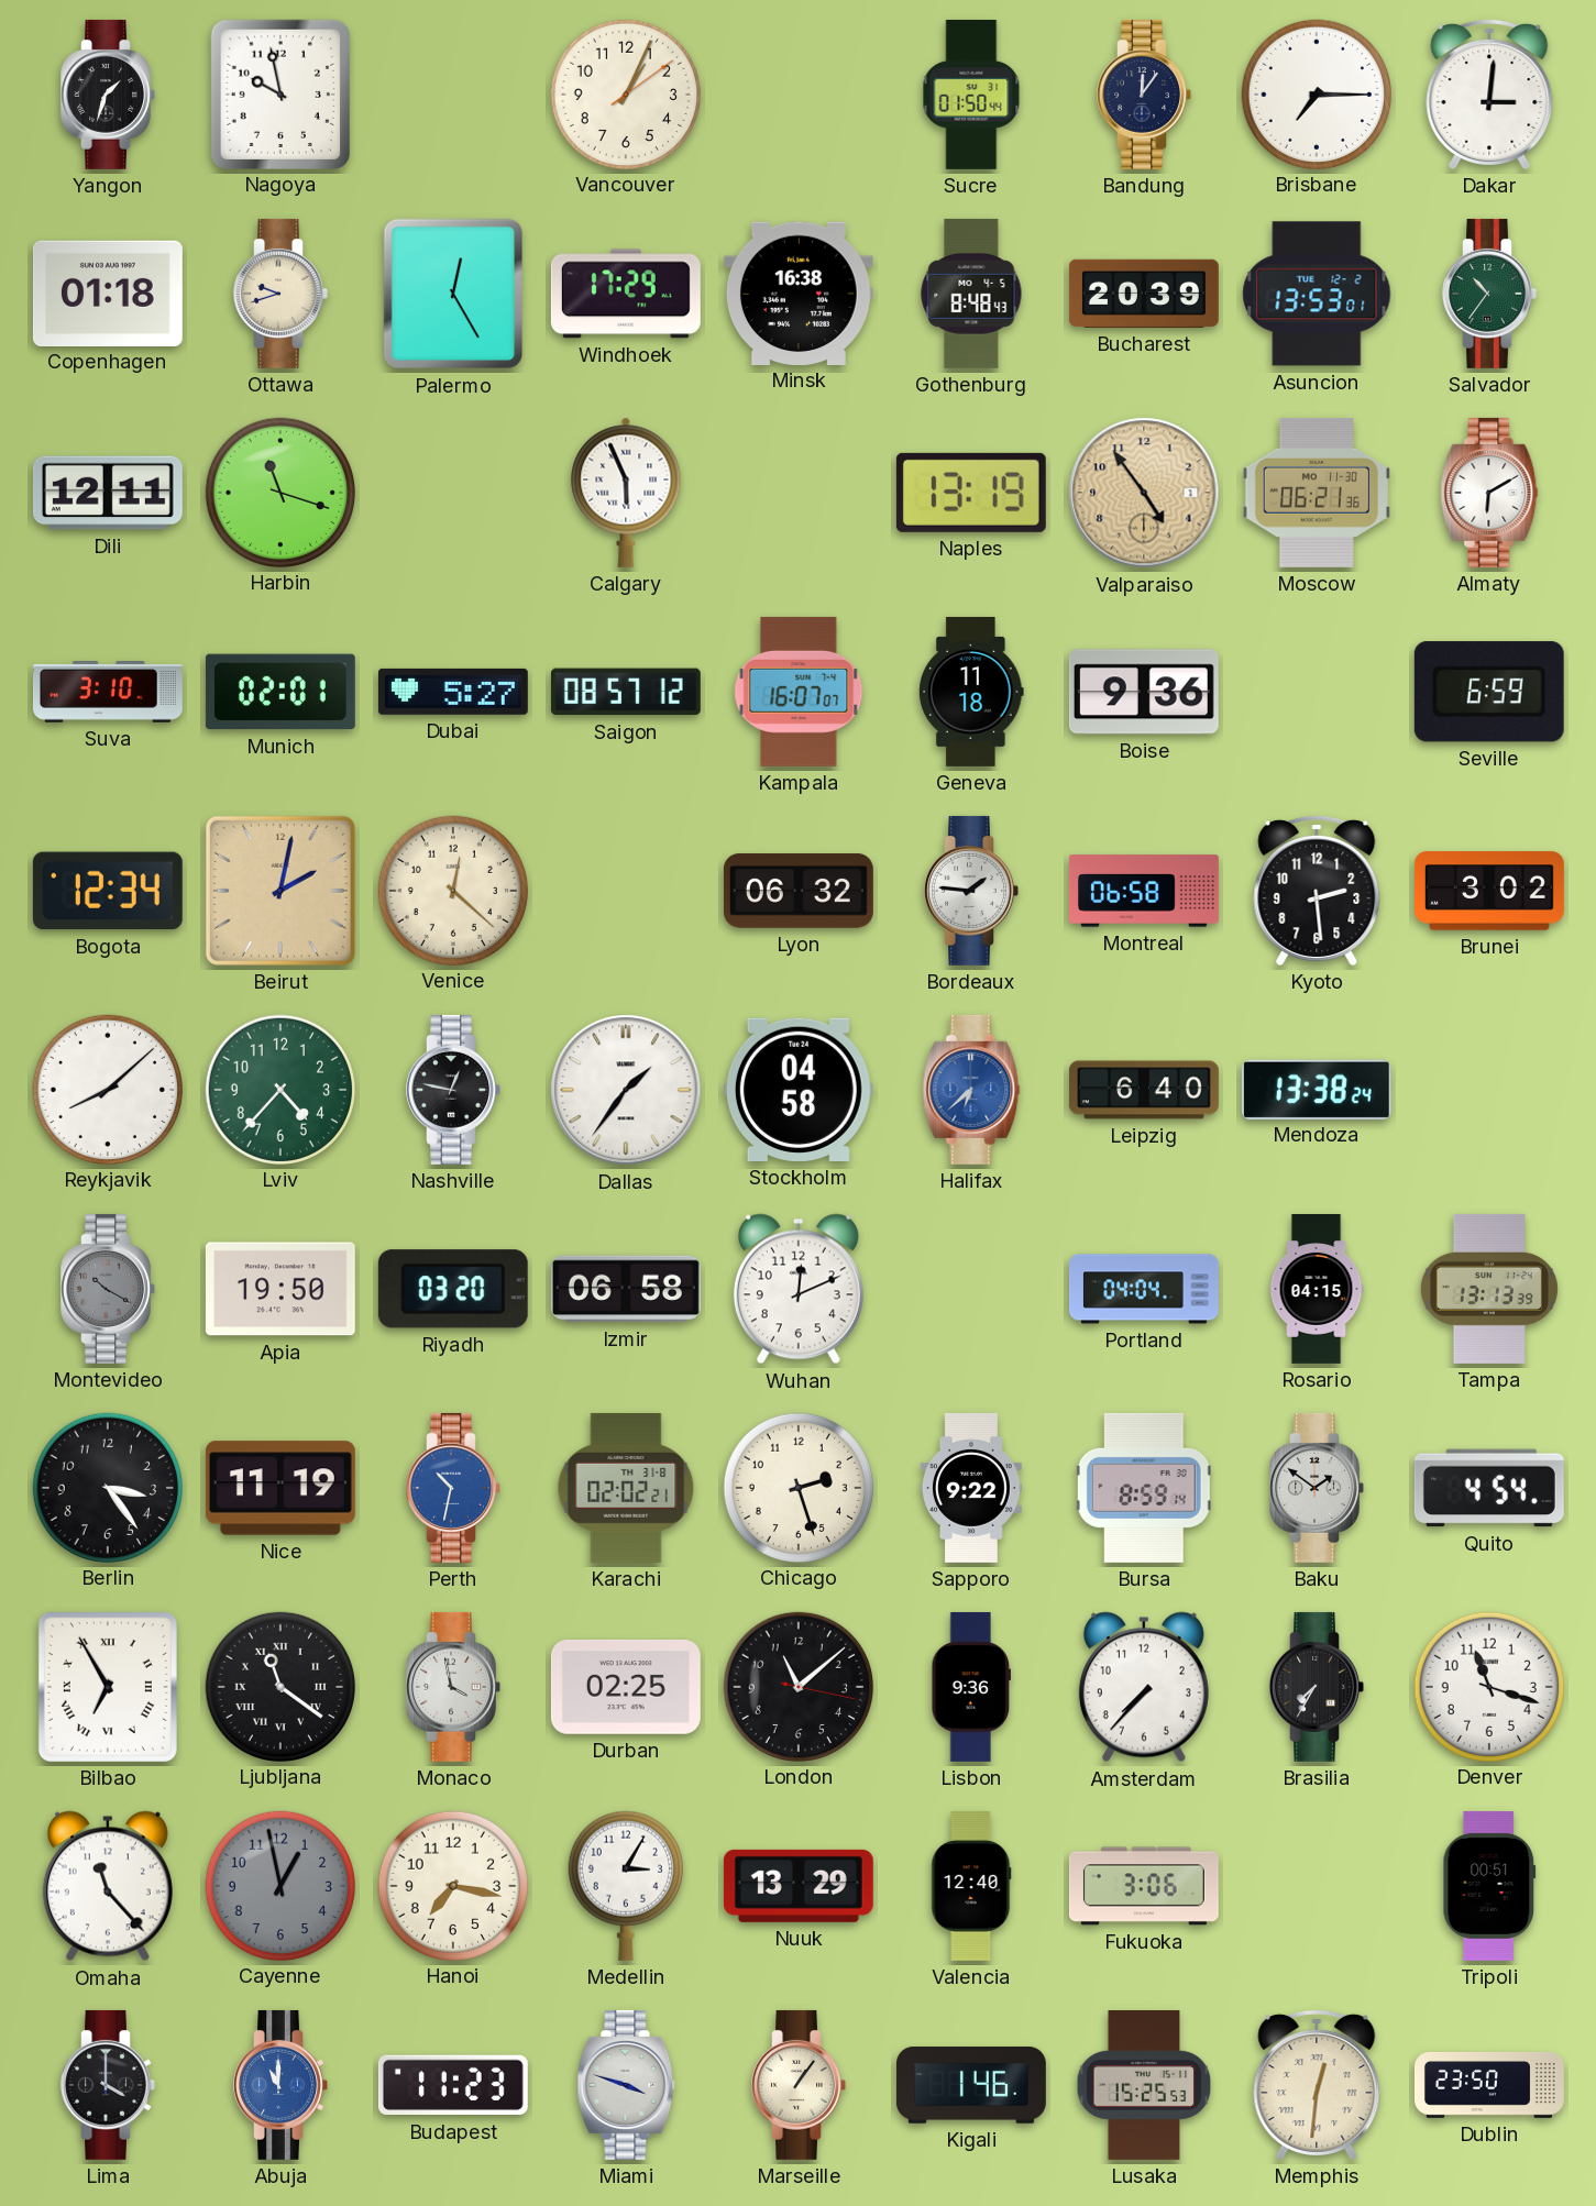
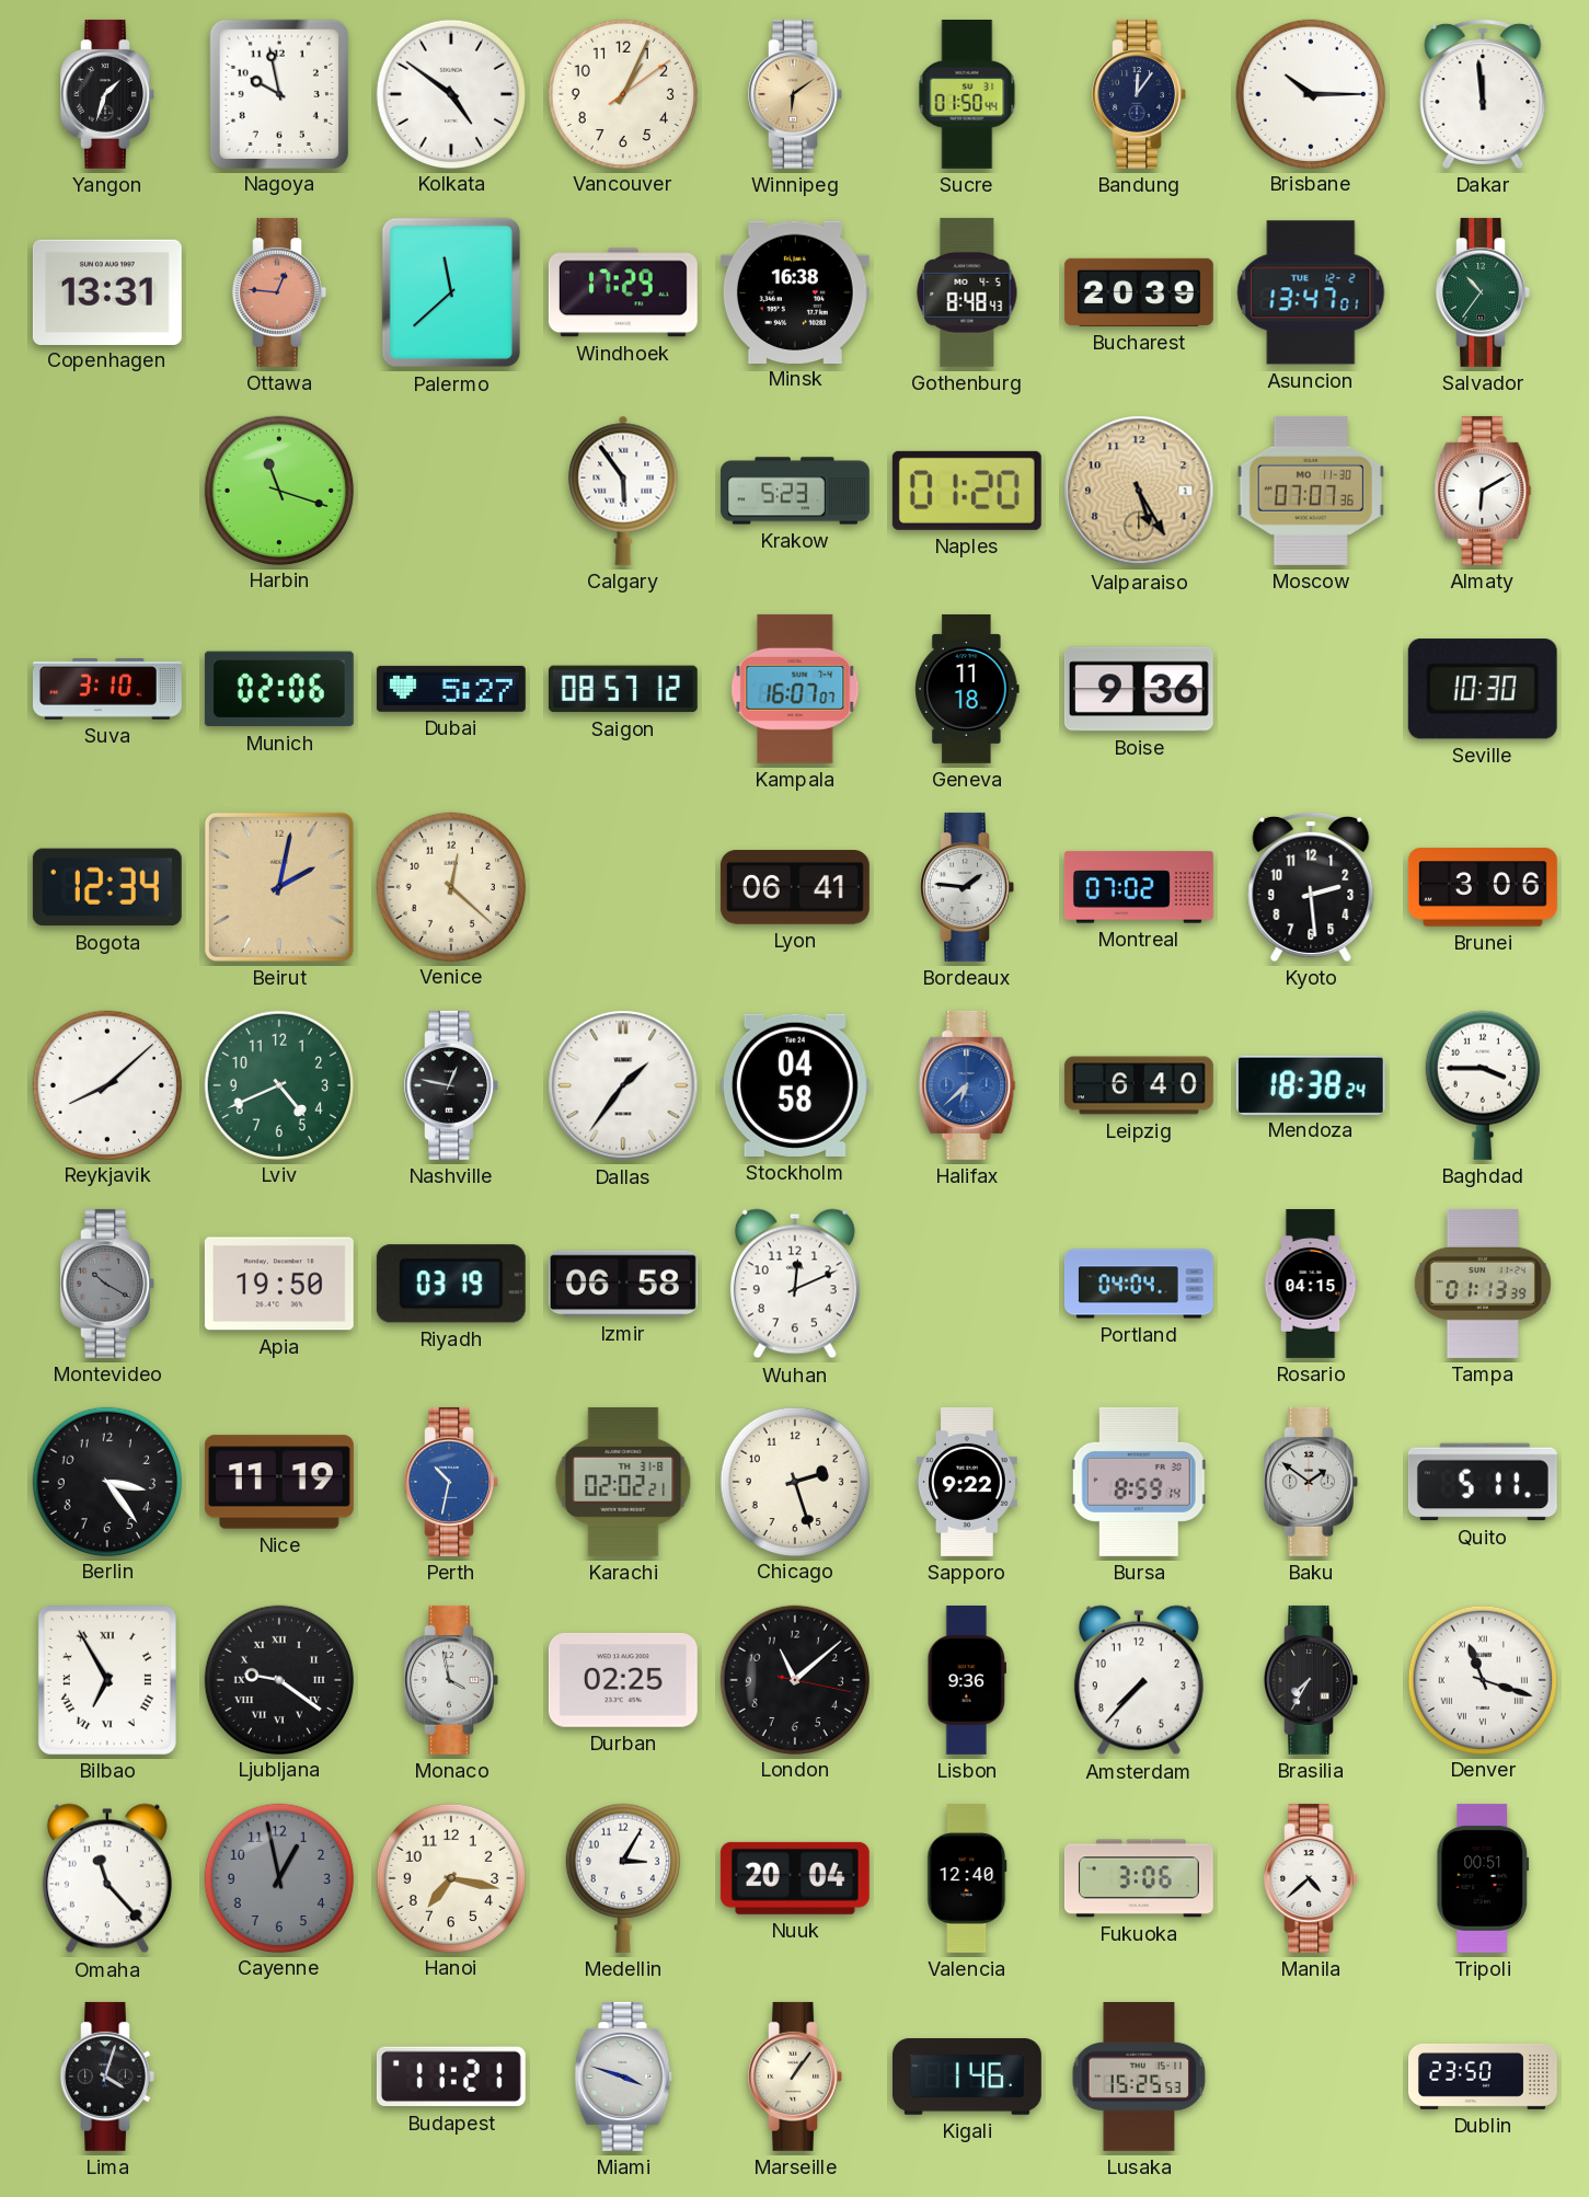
Kolkata: none -> 4:51
Winnipeg: none -> 6:09
Brisbane: 7:15 -> 10:15
Dakar: 3:01 -> 11:59
Copenhagen: 01:18 -> 13:31
Ottawa: 9:42 -> 12:46
Ottawa dial: cream -> salmon
Palermo: 12:25 -> 11:38
Asuncion: 13:53 -> 13:47
Dili: 12:11 -> none
Calgary: 5:56 -> 5:54
Krakow: none -> 5:23
Naples: 13:19 -> 01:20
Valparaiso: 4:54 -> 5:25
Moscow: 06:21 -> 07:07
Munich: 02:01 -> 02:06
Seville: 6:59 -> 10:30
Lyon: 06:32 -> 06:41
Montreal: 06:58 -> 07:02
Brunei: 3:02 -> 3:06
Lviv: 4:37 -> 4:41
Mendoza: 13:38 -> 18:38
Baghdad: none -> 3:45
Riyadh: 03:20 -> 03:19
Tampa: 13:13 -> 01:13
Quito: 4:54 -> 5:11
Ljubljana: 11:21 -> 9:21
Denver numerals: Arabic -> Roman
Nuuk: 13:29 -> 20:04
Manila: none -> 4:38
Lima: 4:00 -> 4:03
Abuja: 11:00 -> none
Budapest: 11:23 -> 11:21
Memphis: 12:31 -> none
